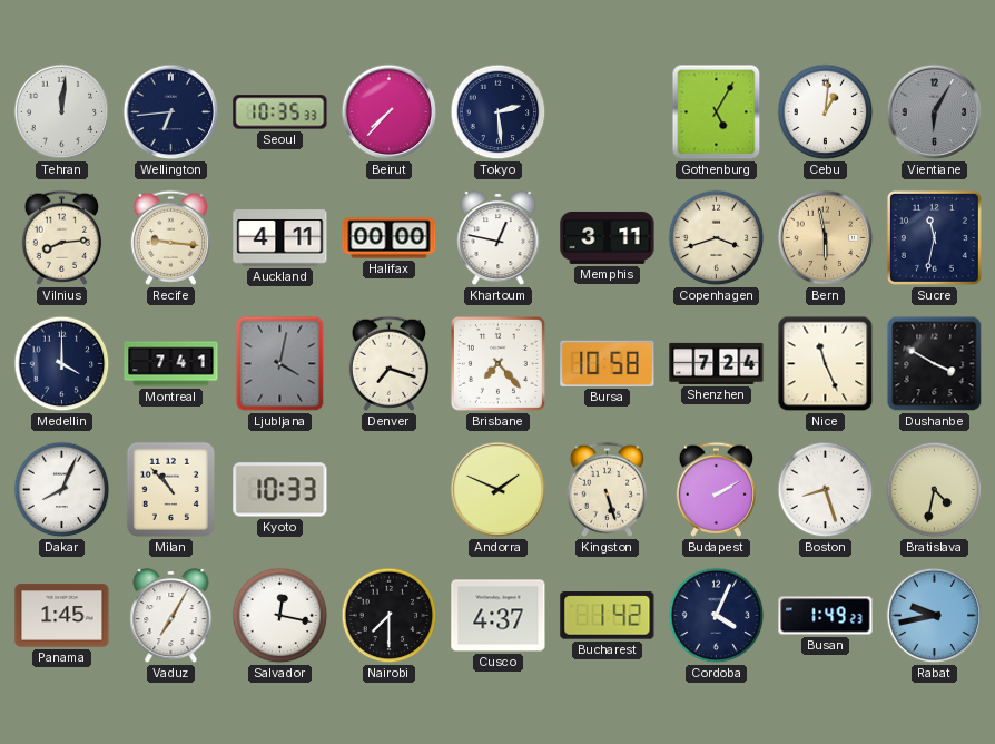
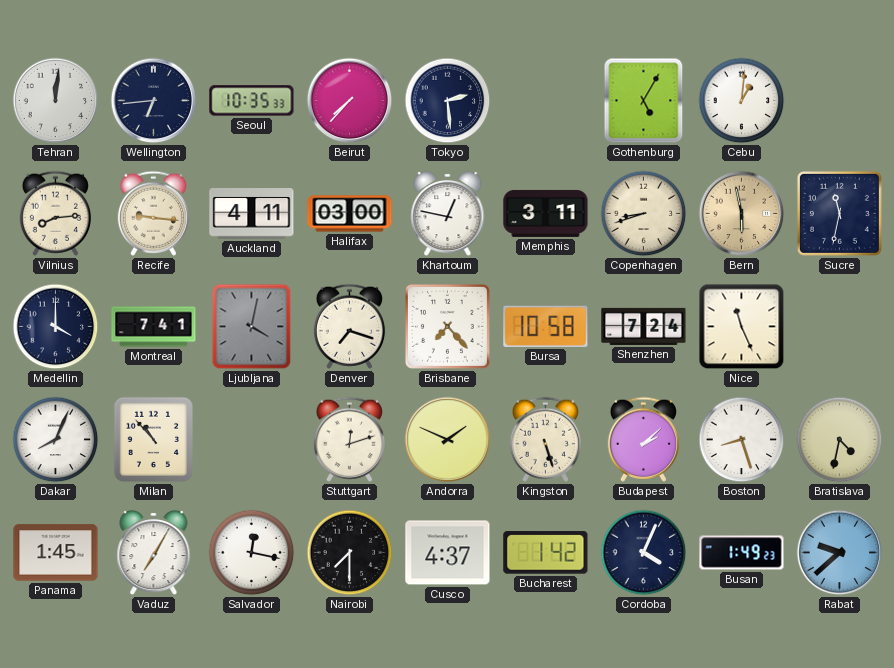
Vientiane: 6:05 -> none
Halifax: 00:00 -> 03:00
Copenhagen: 3:42 -> 8:42
Dushanbe: 3:50 -> none
Kyoto: 10:33 -> none
Stuttgart: none -> 12:12
Budapest: 2:10 -> 2:08
Rabat: 9:43 -> 9:38
